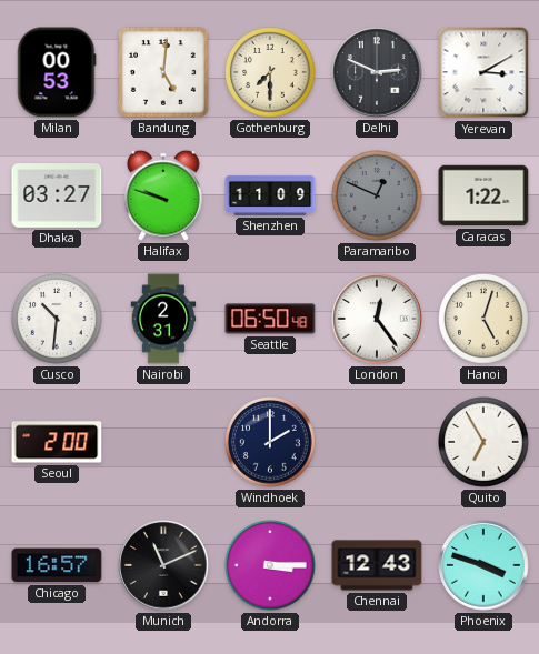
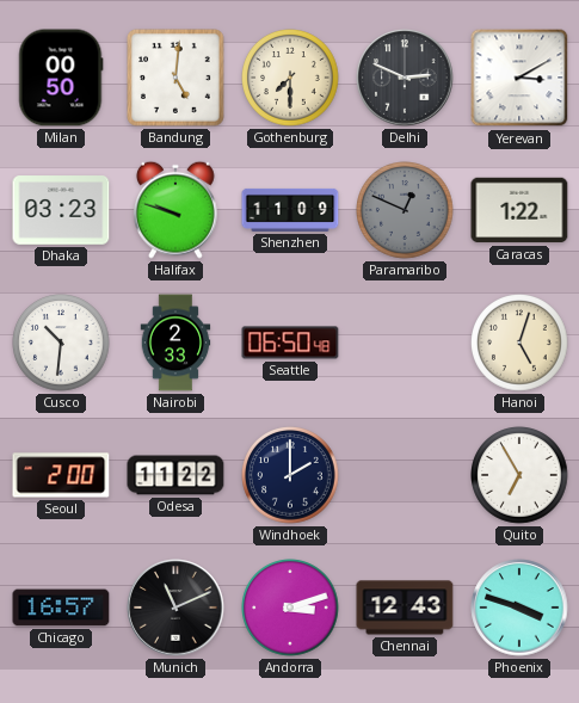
Milan: 00:53 -> 00:50
Dhaka: 03:27 -> 03:23
Nairobi: 2:31 -> 2:33
London: 12:24 -> none
Odesa: none -> 11:22
Andorra: 3:15 -> 3:12
